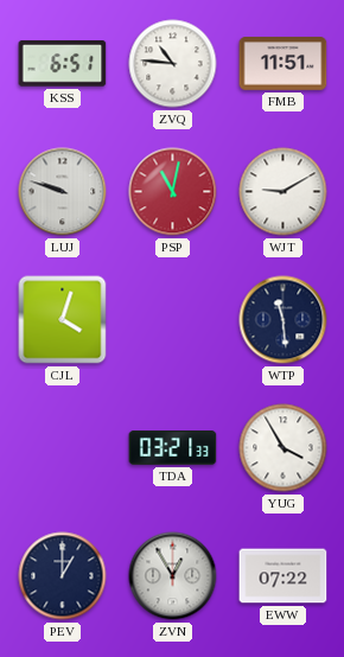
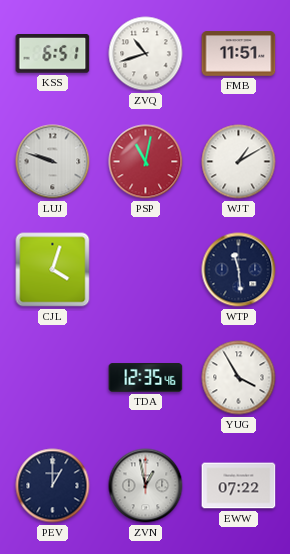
ZVQ: 10:46 -> 10:42
WJT: 9:10 -> 1:10
TDA: 03:21 -> 12:35
ZVN: 12:55 -> 12:58
